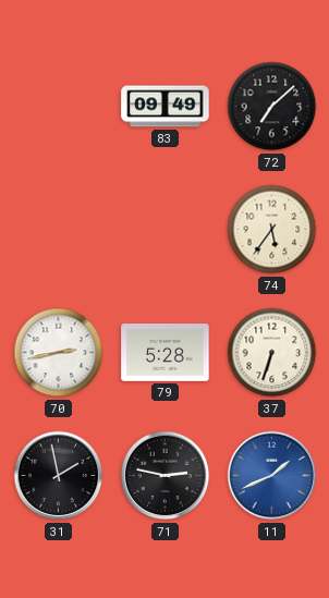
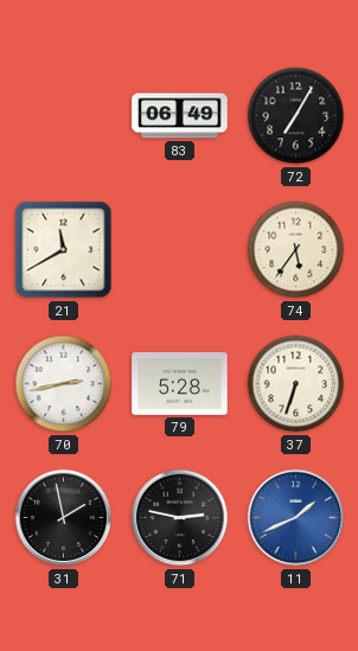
83: 09:49 -> 06:49
72: 7:08 -> 7:05
21: none -> 11:40
